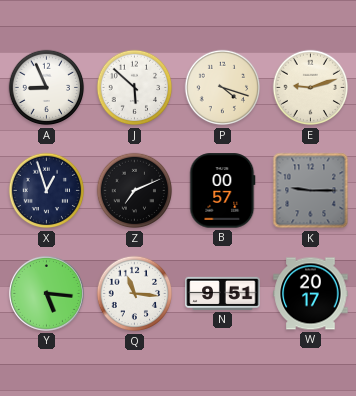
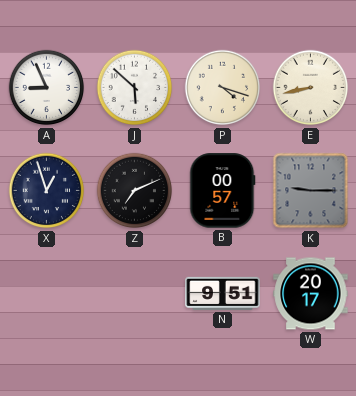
E: 9:12 -> 8:43
Y: 5:16 -> none
Q: 11:16 -> none
